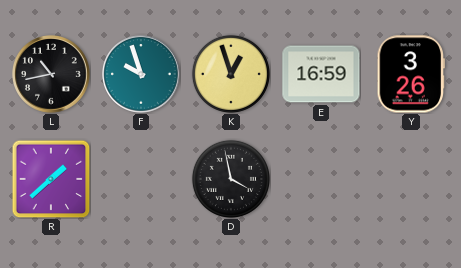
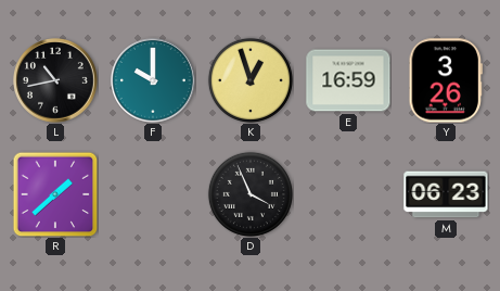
F: 9:57 -> 10:00
D: 3:58 -> 3:56
M: none -> 06:23
